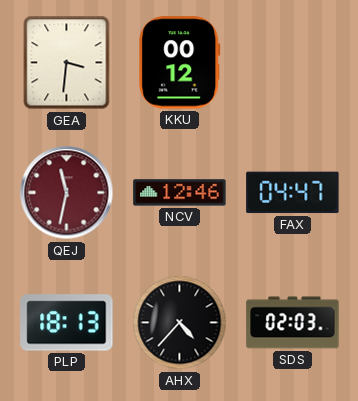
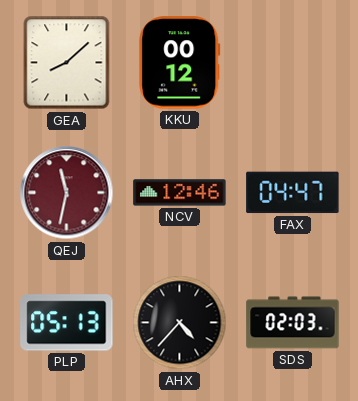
GEA: 3:31 -> 8:08
PLP: 18:13 -> 05:13
